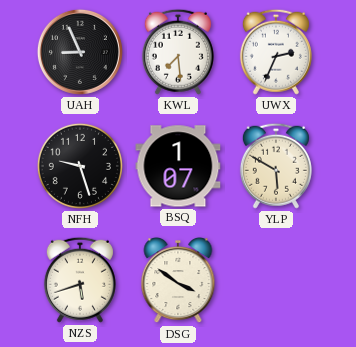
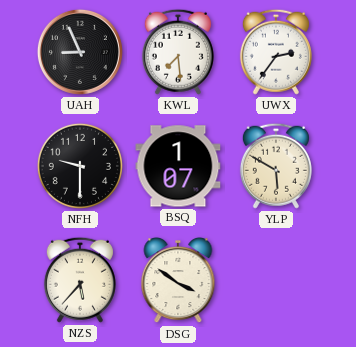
UWX: 2:34 -> 2:36
NFH: 9:27 -> 9:30
NZS: 5:42 -> 5:37
